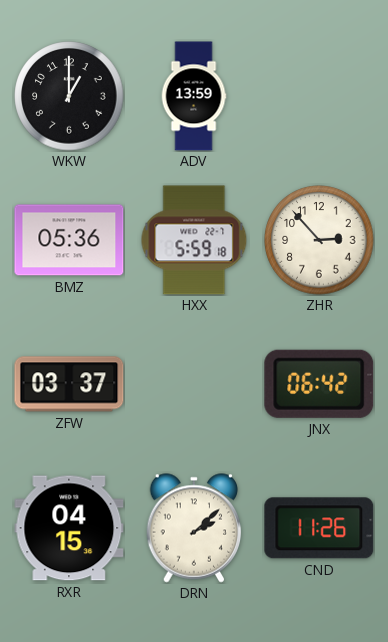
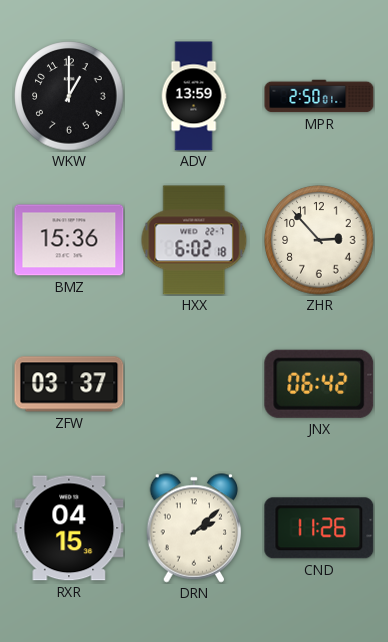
MPR: none -> 2:50
BMZ: 05:36 -> 15:36
HXX: 5:59 -> 6:02
